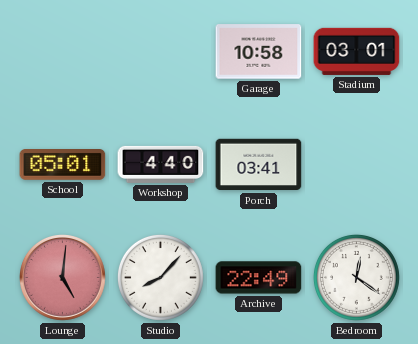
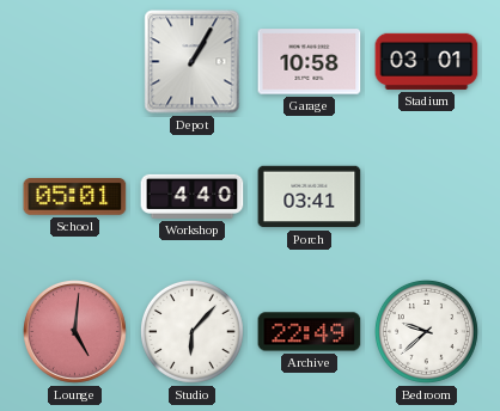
Depot: none -> 1:05
Studio: 8:07 -> 6:07
Bedroom: 12:21 -> 9:38
